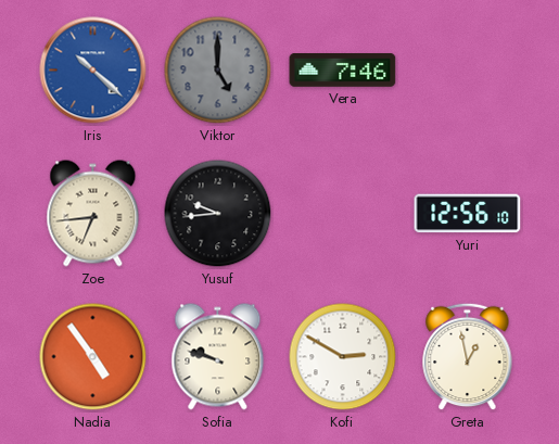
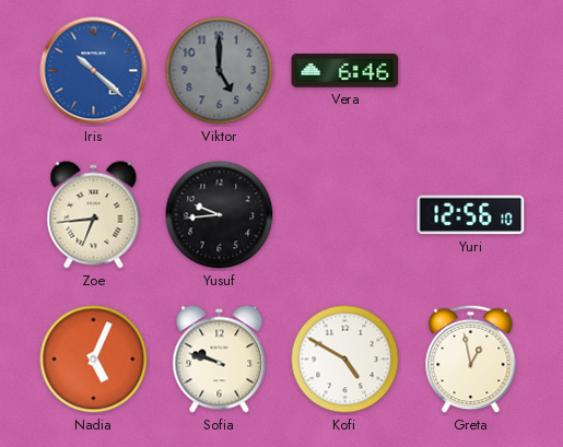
Vera: 7:46 -> 6:46
Nadia: 4:54 -> 5:04
Kofi: 2:50 -> 4:50
